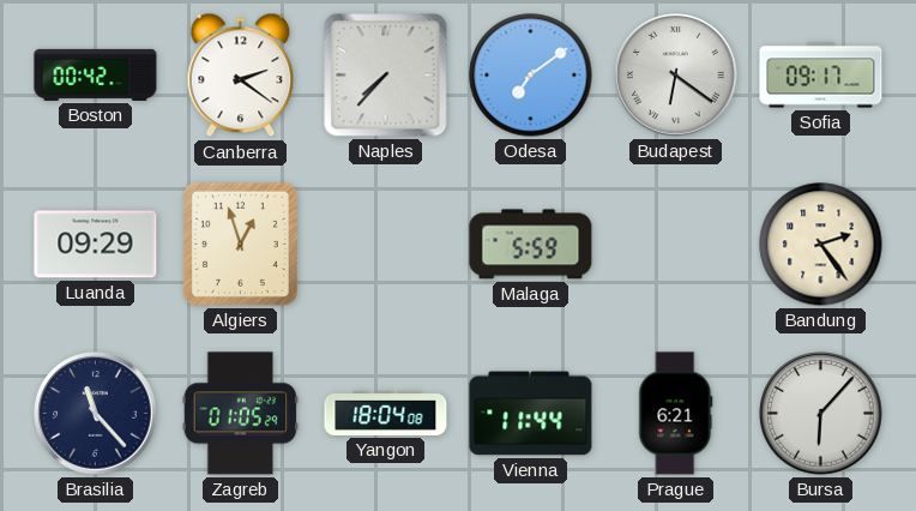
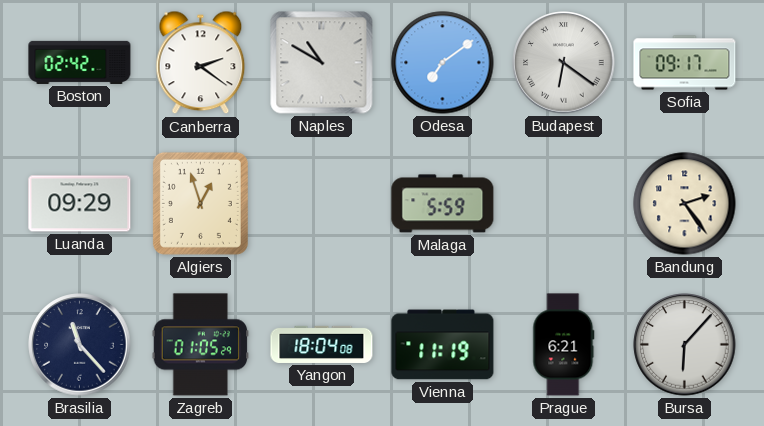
Boston: 00:42 -> 02:42
Naples: 7:37 -> 10:50
Vienna: 11:44 -> 11:19
